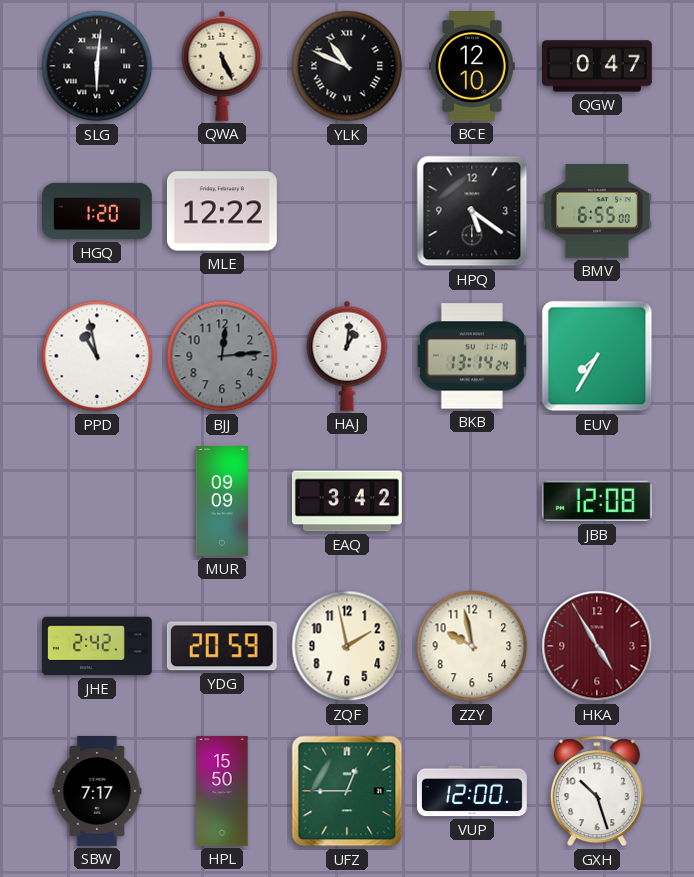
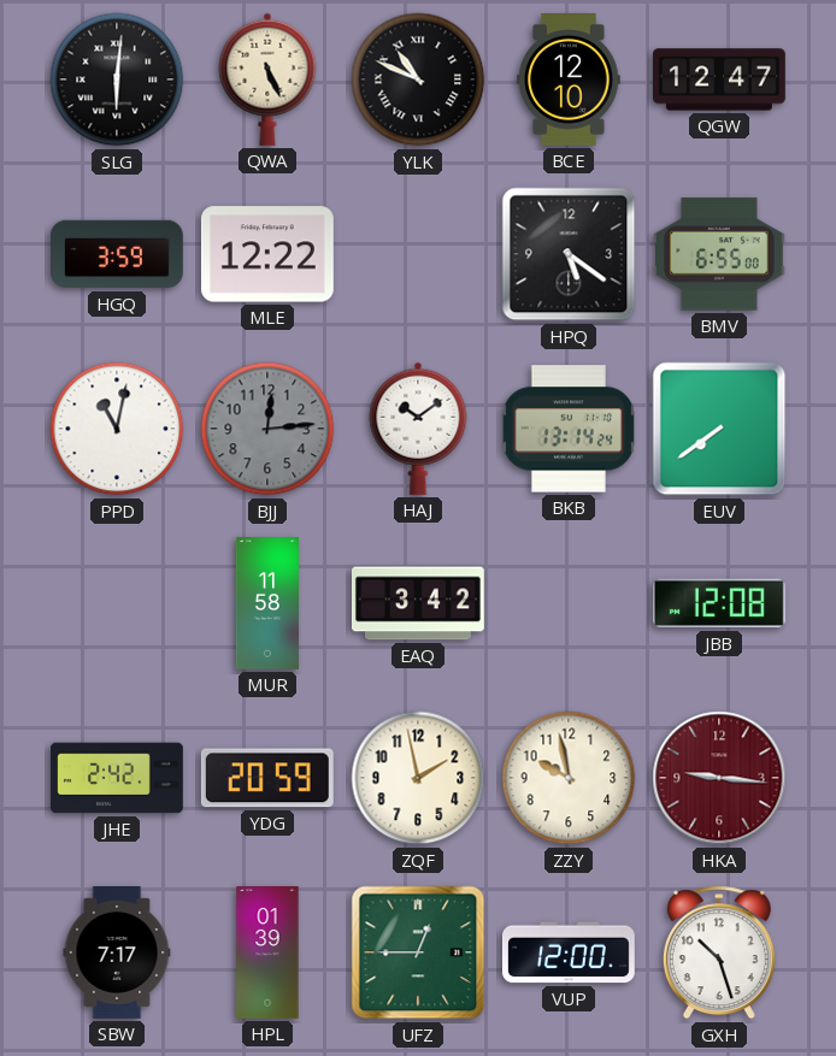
QGW: 0:47 -> 12:47
HGQ: 1:20 -> 3:59
PPD: 10:58 -> 11:02
HAJ: 1:01 -> 10:09
EUV: 7:35 -> 7:39
MUR: 09:09 -> 11:58
HKA: 4:55 -> 9:16
HPL: 15:50 -> 01:39
